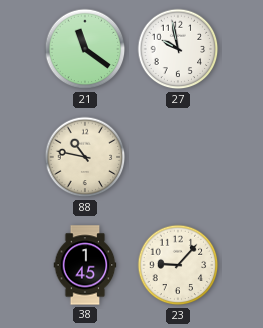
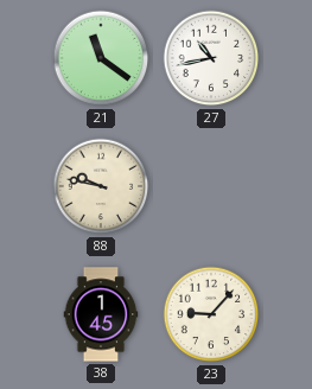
27: 9:58 -> 10:43
88: 10:47 -> 9:47
